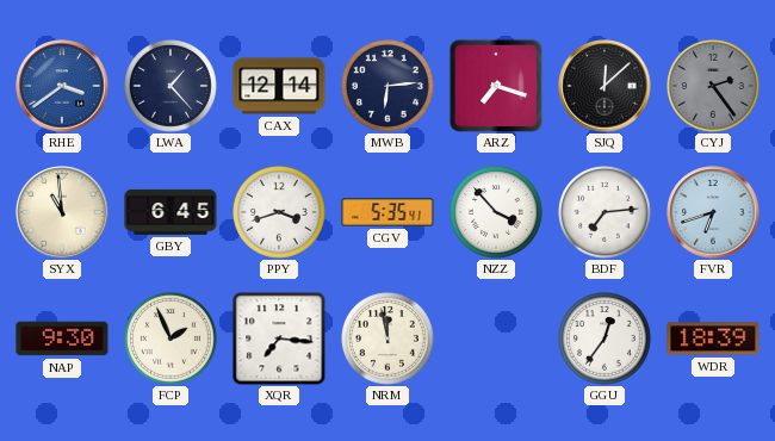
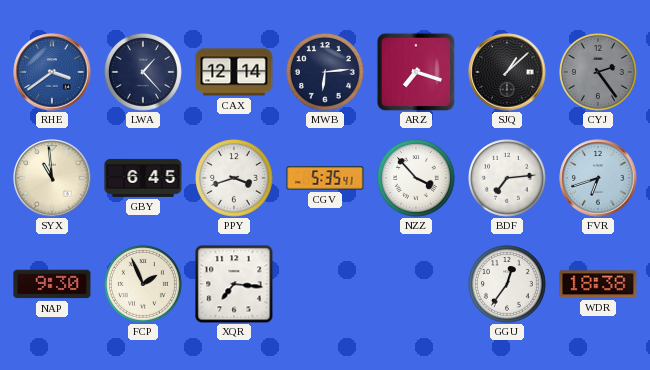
SJQ: 12:08 -> 1:08
NRM: 11:58 -> none
WDR: 18:39 -> 18:38
